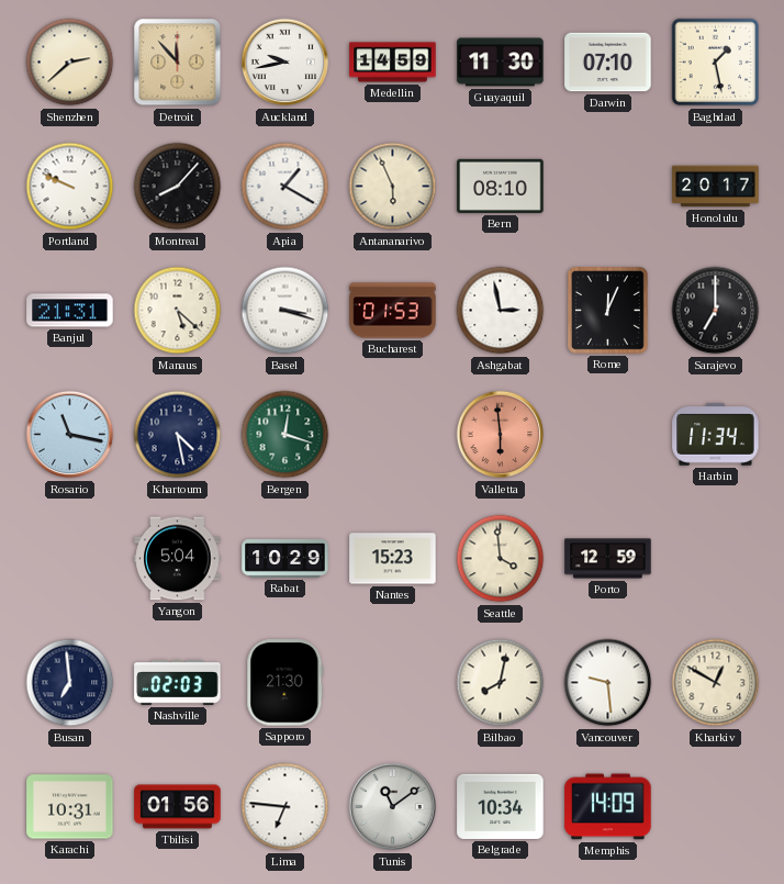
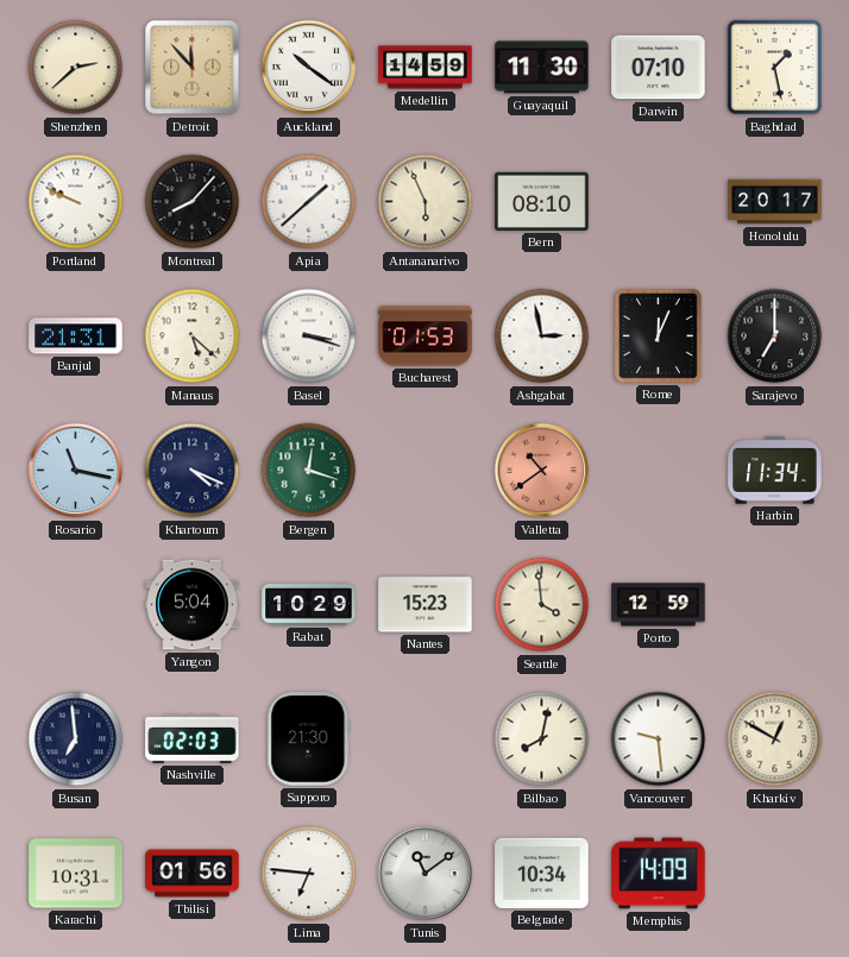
Auckland: 9:43 -> 10:21
Apia: 1:20 -> 1:38
Khartoum: 4:28 -> 4:19
Valletta: 5:59 -> 10:39
